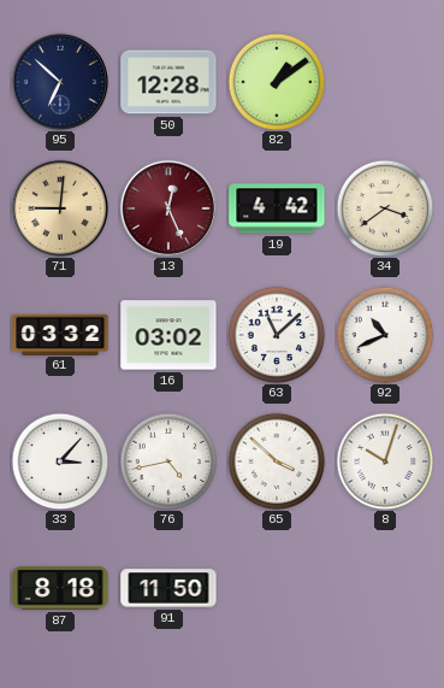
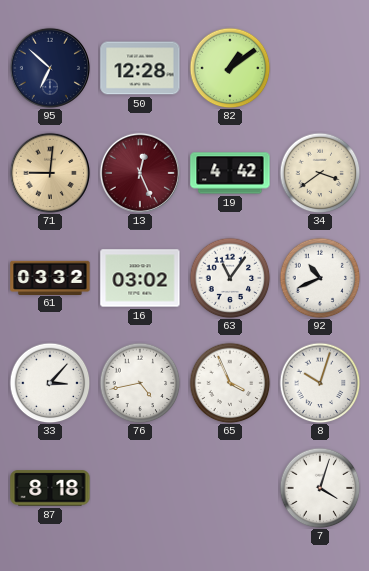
63: 11:08 -> 11:06
65: 3:52 -> 3:56
91: 11:50 -> none
7: none -> 4:03
